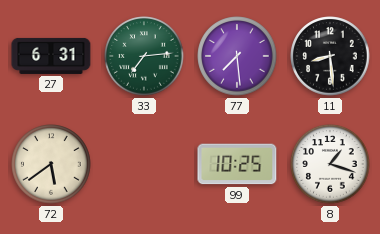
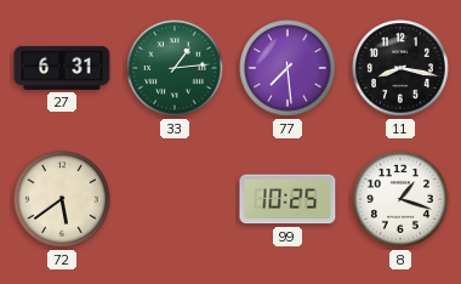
33: 7:14 -> 1:14
11: 8:29 -> 8:17
